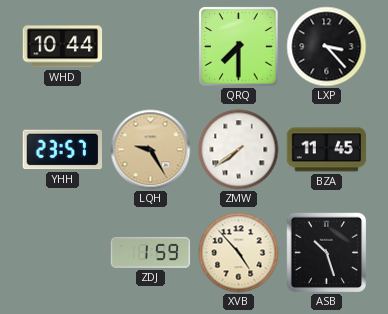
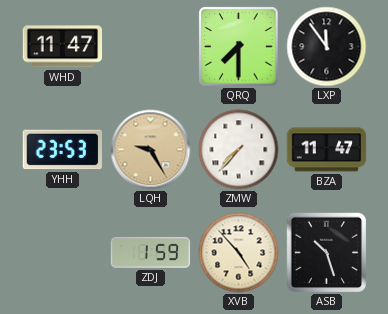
WHD: 10:44 -> 11:47
LXP: 3:23 -> 11:54
YHH: 23:57 -> 23:53
ZMW: 7:39 -> 7:37
BZA: 11:45 -> 11:47
